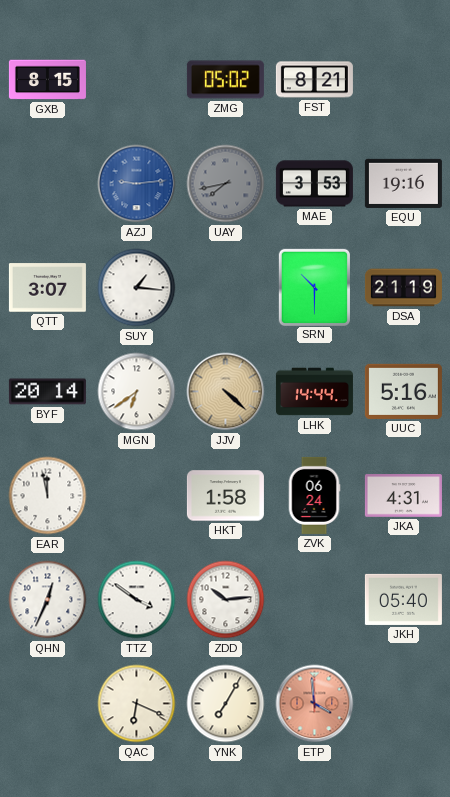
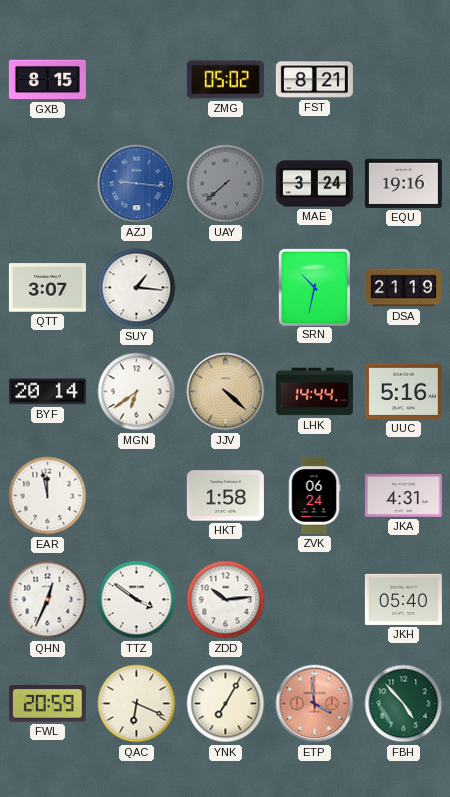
AZJ: 9:14 -> 9:16
UAY: 7:43 -> 7:38
MAE: 3:53 -> 3:24
SRN: 10:30 -> 10:32
FWL: none -> 20:59
FBH: none -> 4:53
